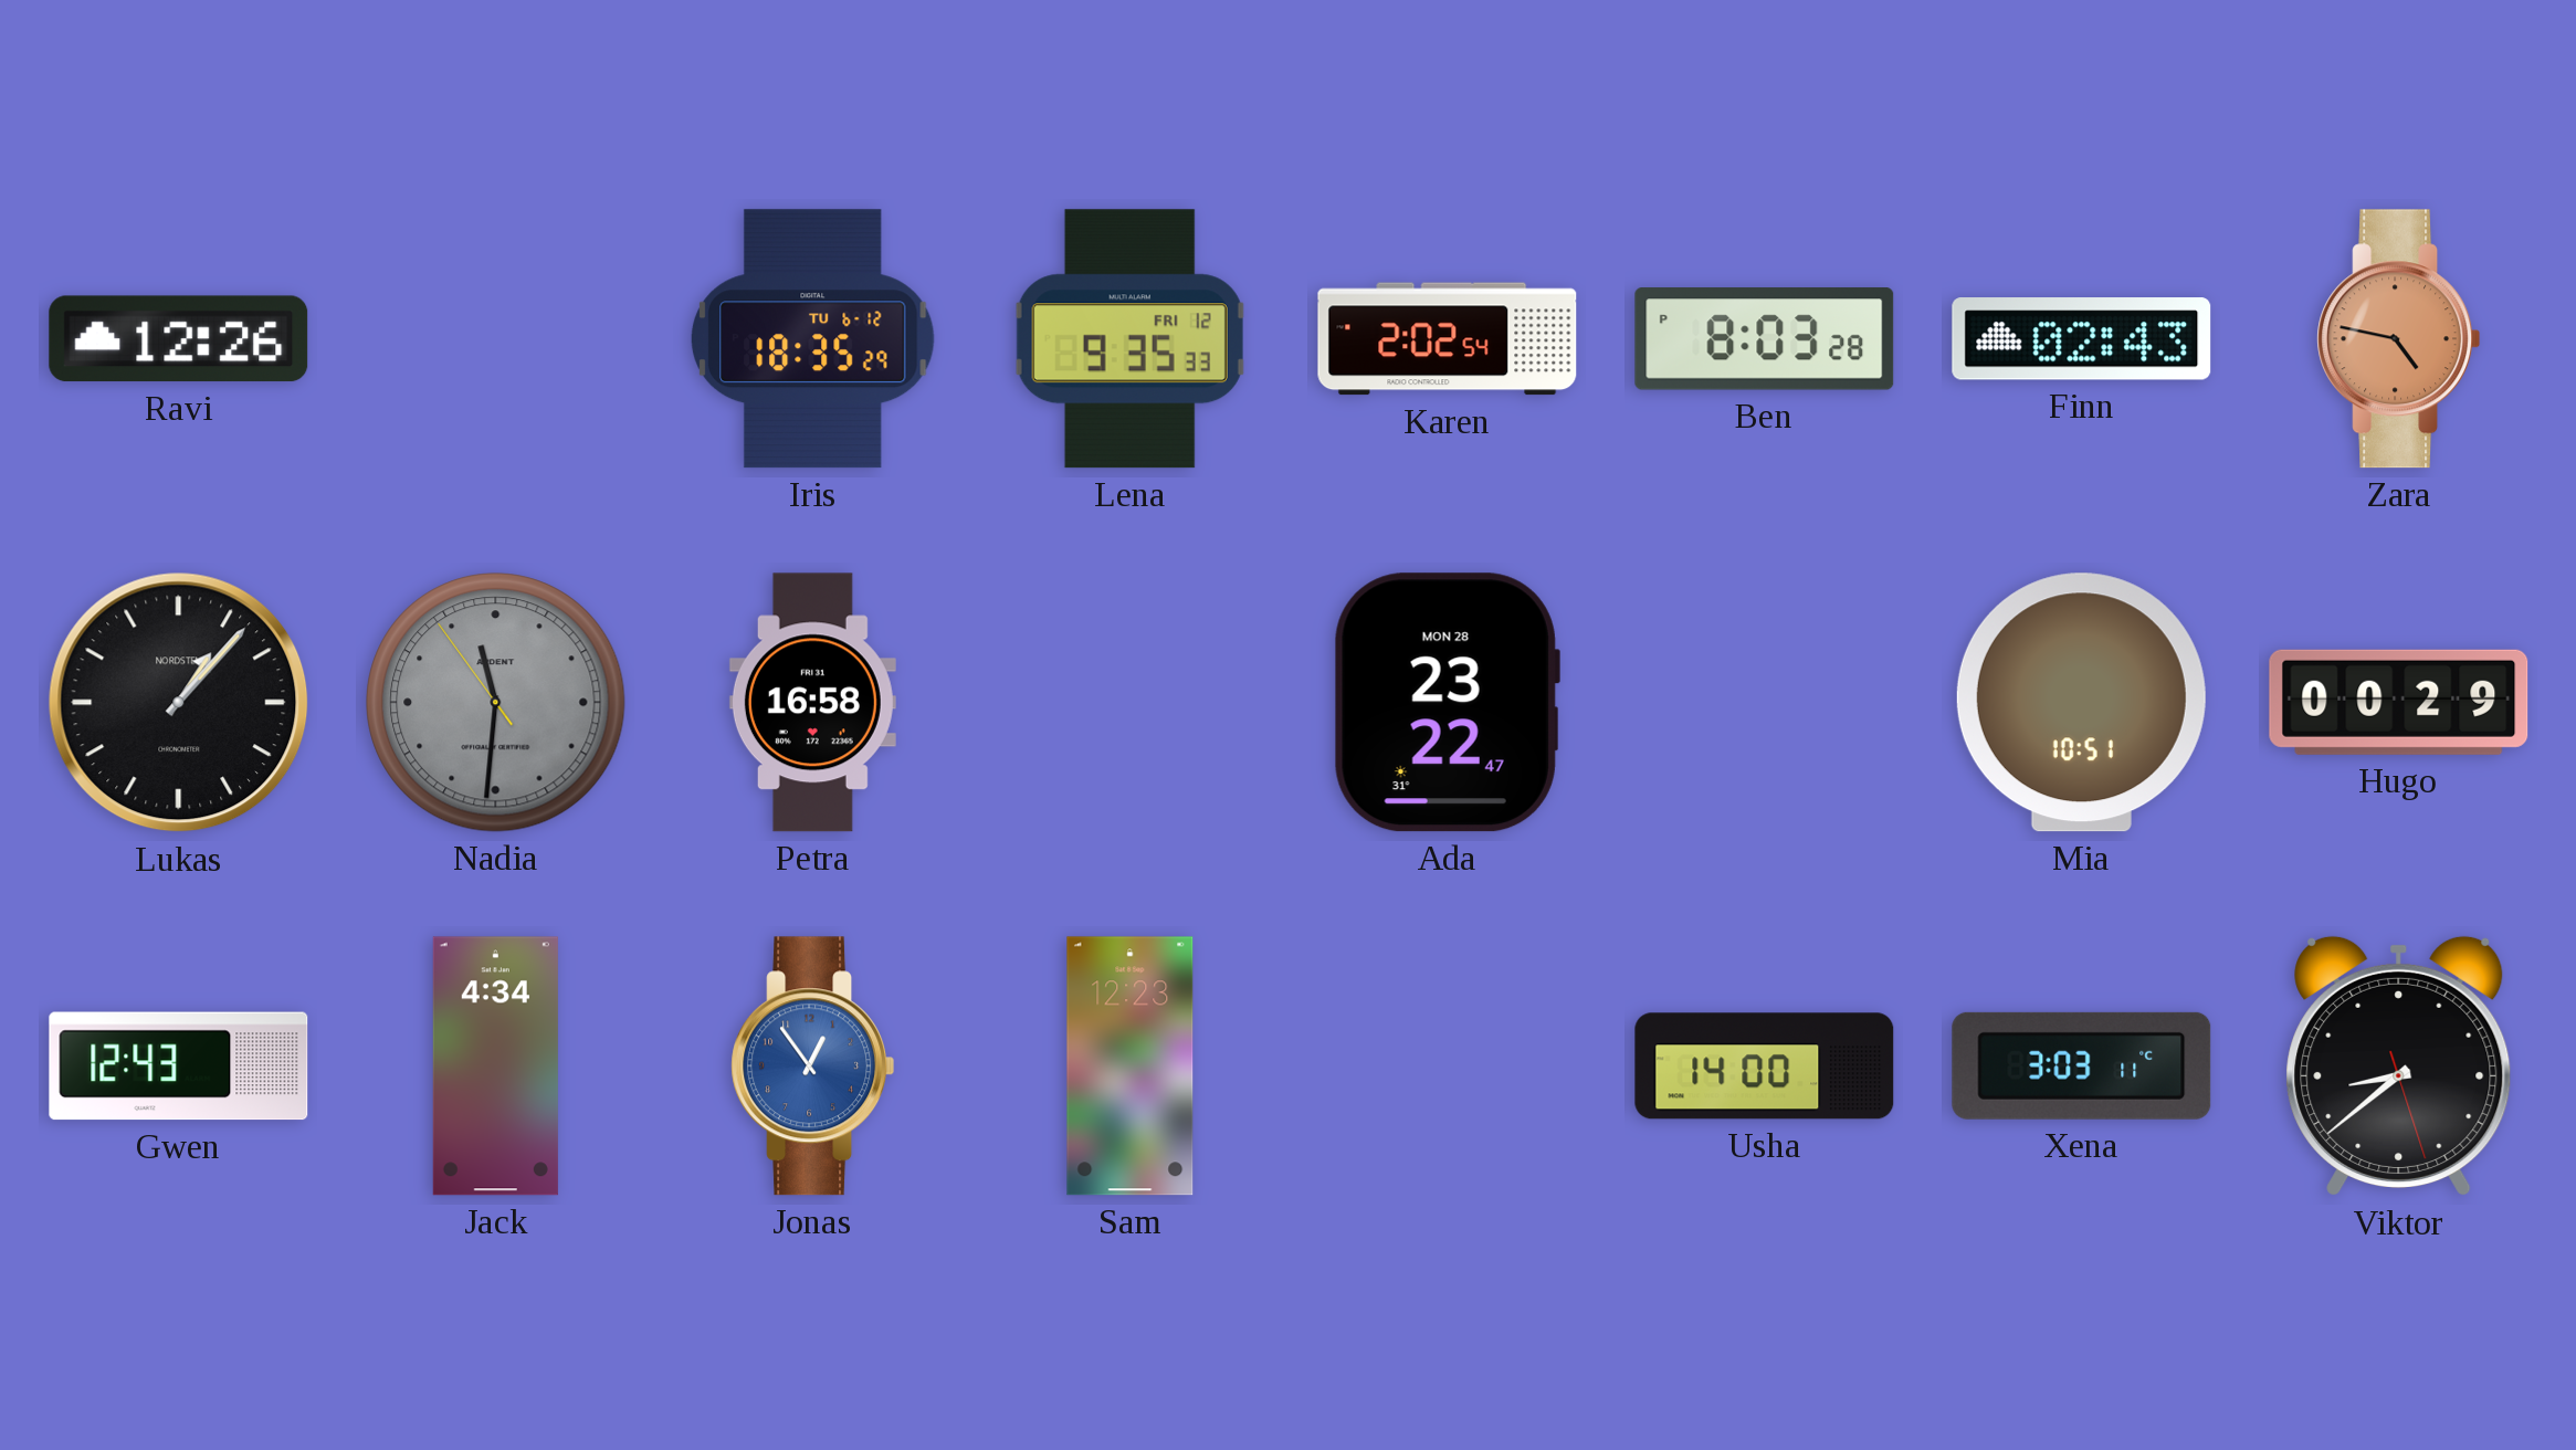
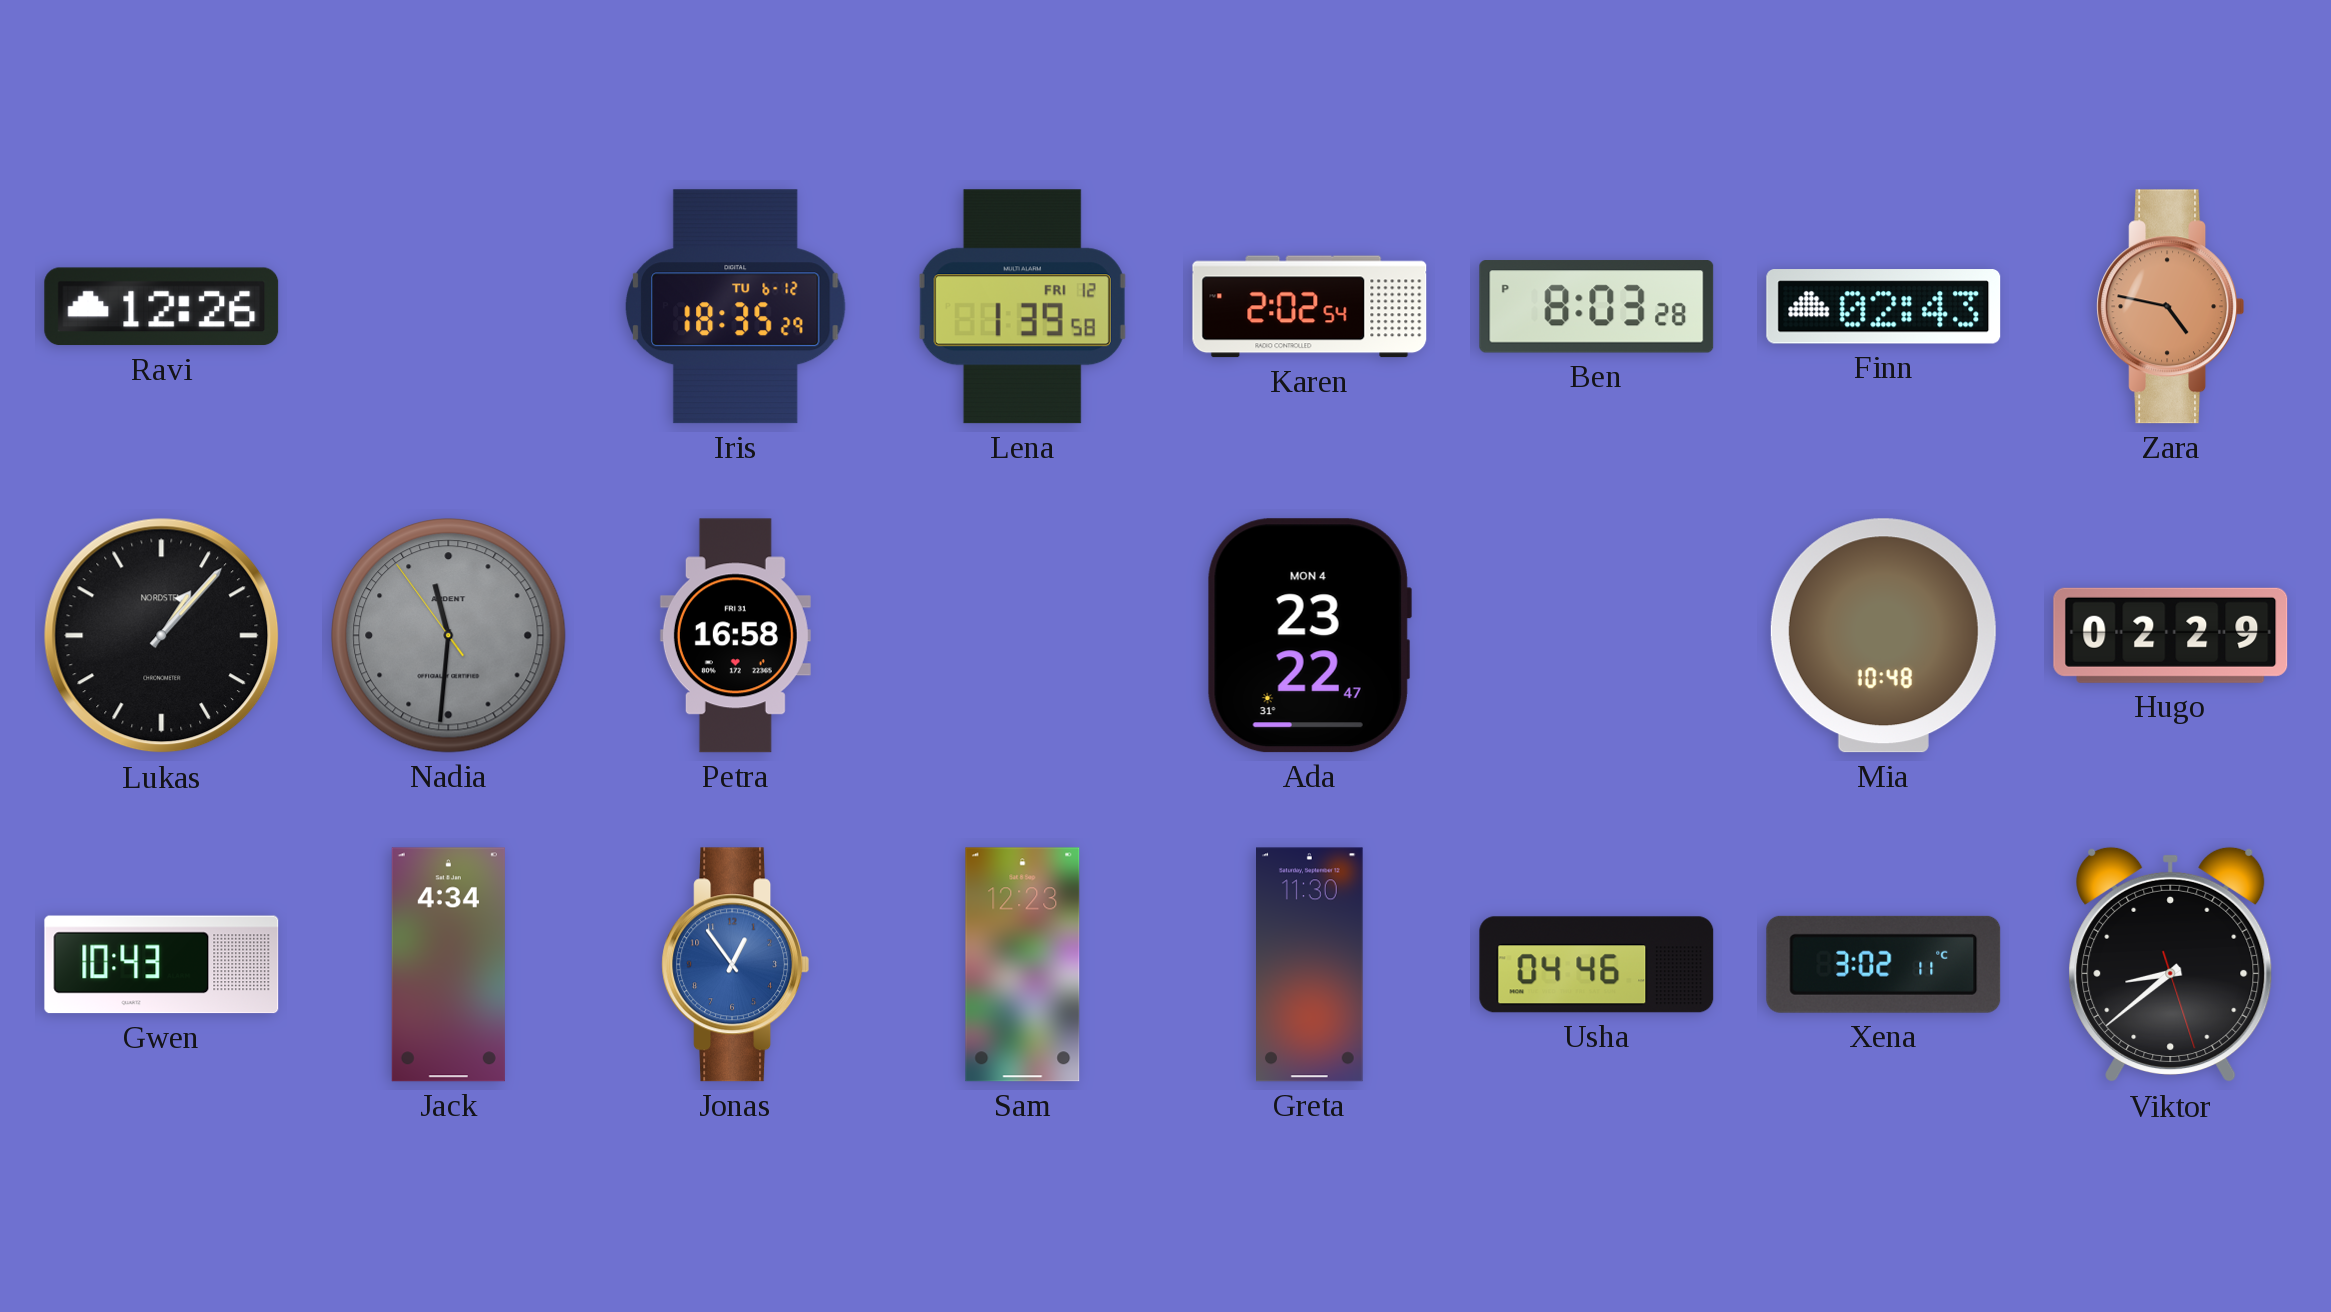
Lena: 9:35 -> 1:39
Ada date: MON 28 -> MON 4
Mia: 10:51 -> 10:48
Hugo: 00:29 -> 02:29
Gwen: 12:43 -> 10:43
Greta: none -> 11:30
Usha: 14:00 -> 04:46
Xena: 3:03 -> 3:02
